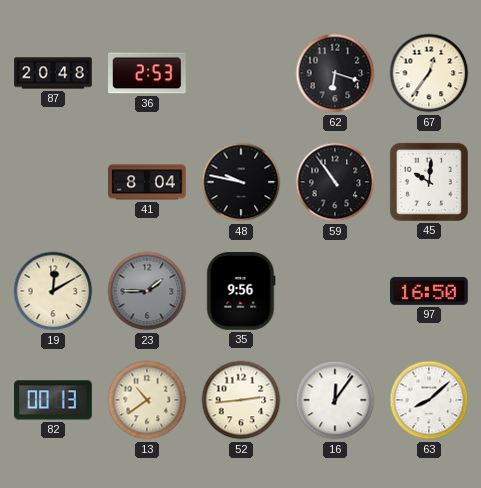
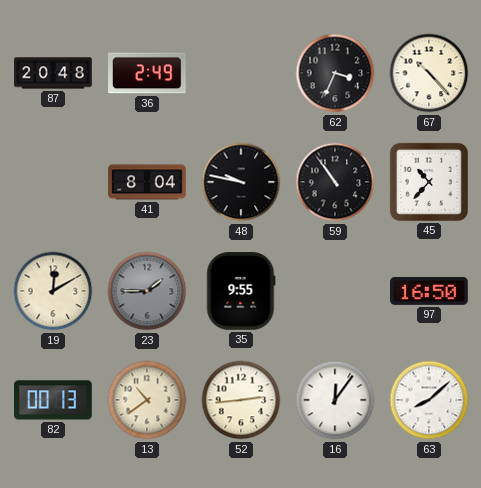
36: 2:53 -> 2:49
62: 6:18 -> 3:34
67: 12:36 -> 10:23
45: 10:01 -> 10:37
35: 9:56 -> 9:55
